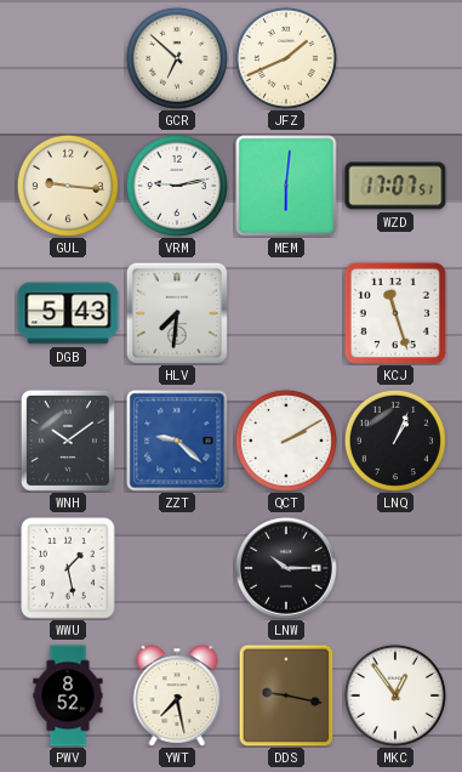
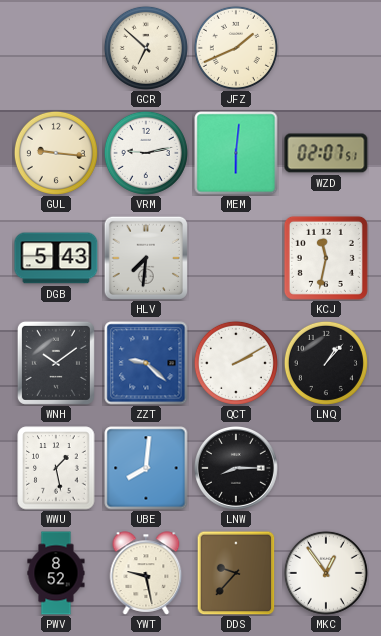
WZD: 17:07 -> 02:07
KCJ: 11:27 -> 11:32
LNQ: 1:04 -> 1:07
UBE: none -> 8:01
LNW: 10:15 -> 8:15
YWT: 7:28 -> 9:28
DDS: 9:17 -> 9:37
